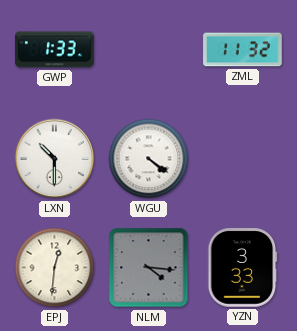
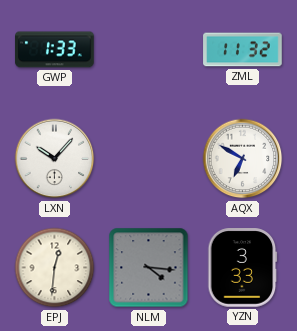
LXN: 10:30 -> 10:07
WGU: 4:21 -> none
AQX: none -> 6:50
